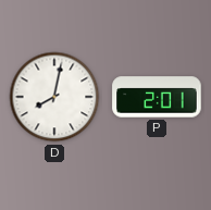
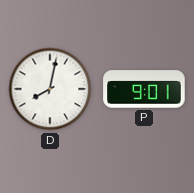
P: 2:01 -> 9:01
